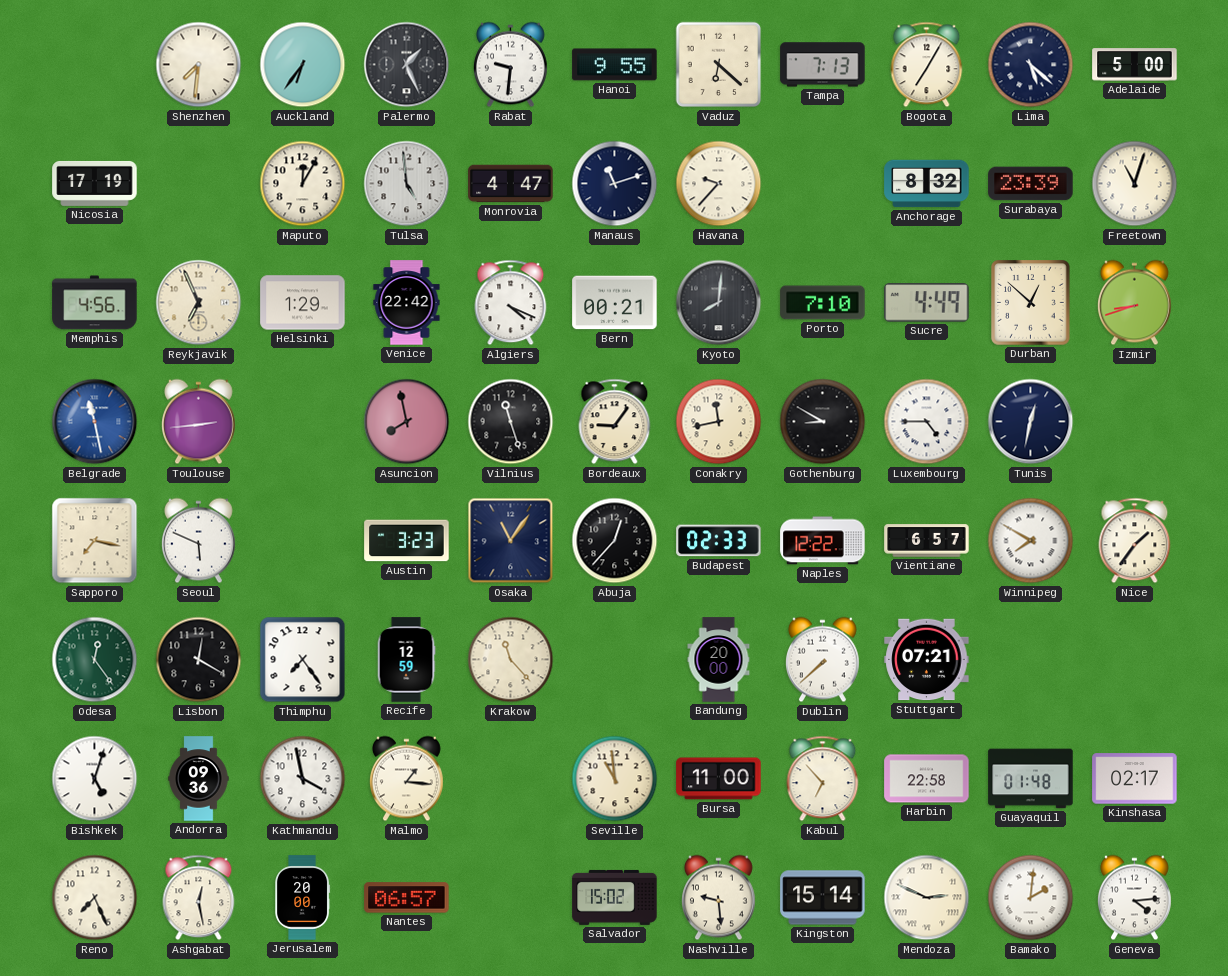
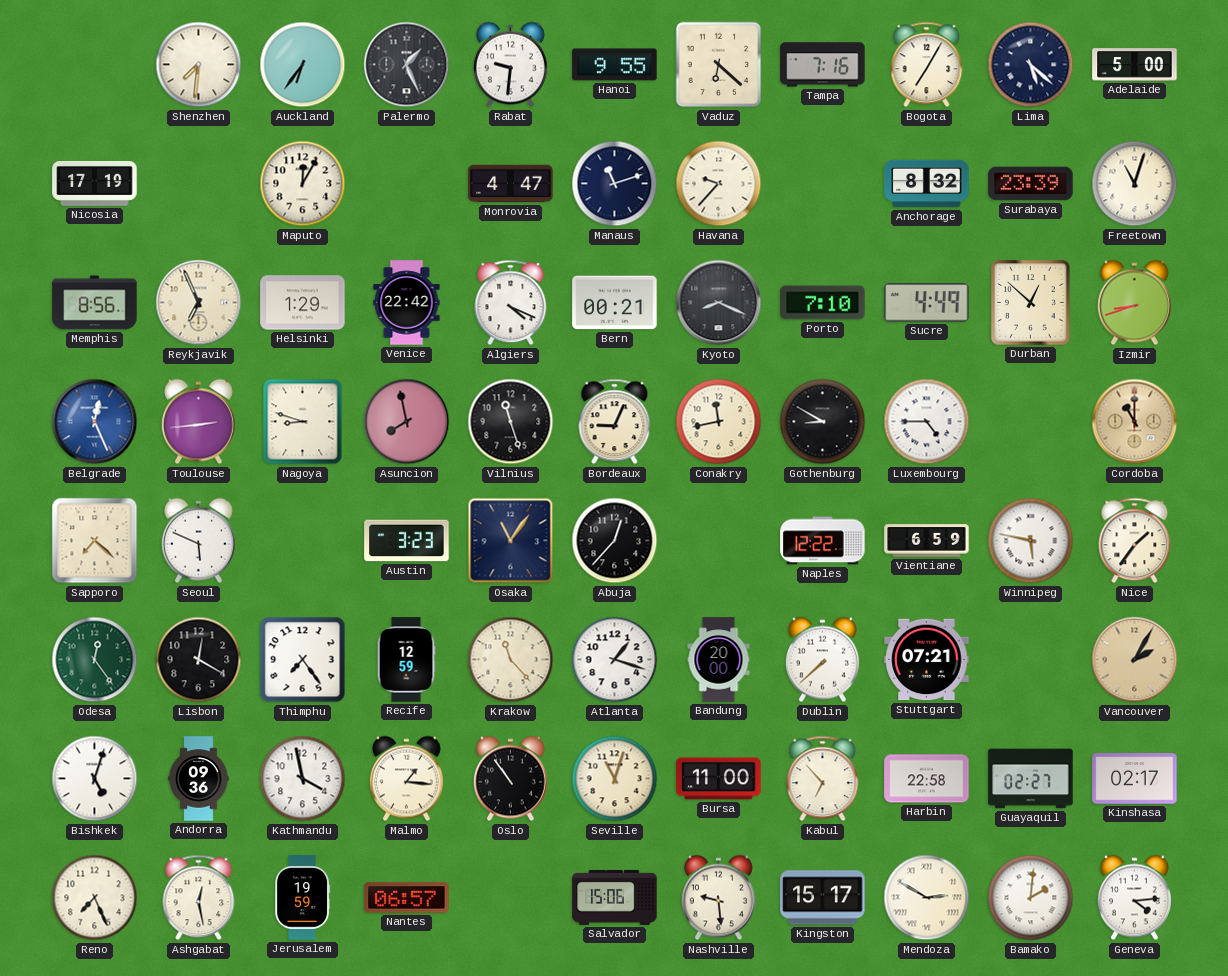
Tampa: 7:13 -> 7:16
Tulsa: 4:59 -> none
Memphis: 4:56 -> 8:56
Kyoto: 8:01 -> 8:19
Belgrade: 11:28 -> 12:26
Nagoya: none -> 8:48
Bordeaux: 9:06 -> 9:04
Tunis: 12:32 -> none
Cordoba: none -> 11:00
Sapporo: 7:17 -> 7:22
Budapest: 02:33 -> none
Vientiane: 6:57 -> 6:59
Winnipeg: 7:50 -> 5:47
Atlanta: none -> 1:18
Vancouver: none -> 2:05
Oslo: none -> 10:54
Seville: 10:59 -> 11:03
Guayaquil: 01:48 -> 02:27
Jerusalem: 20:00 -> 19:59
Salvador: 15:02 -> 15:06
Kingston: 15:14 -> 15:17
Mendoza: 2:49 -> 2:50
